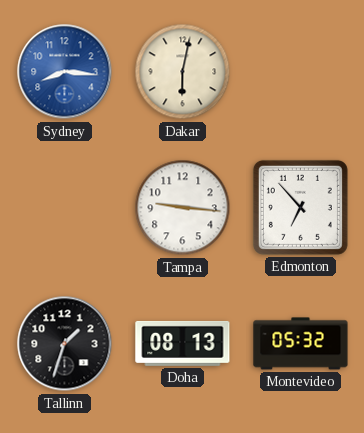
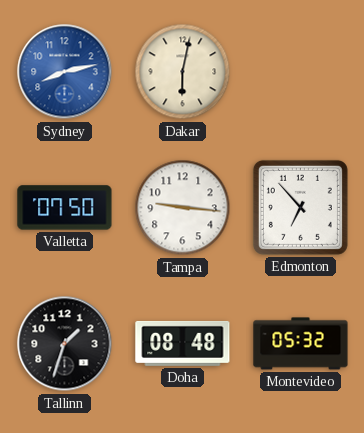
Sydney: 8:16 -> 8:13
Valletta: none -> 07:50
Doha: 08:13 -> 08:48
